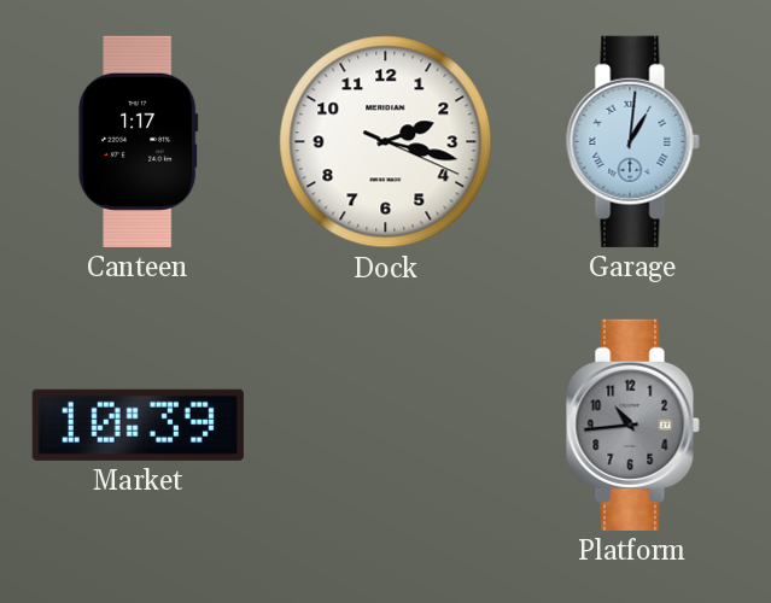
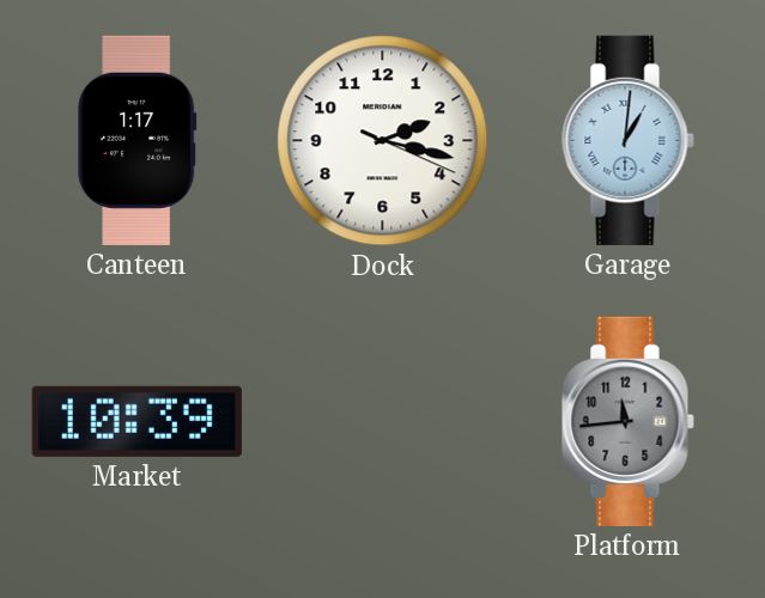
Platform: 10:44 -> 11:44
